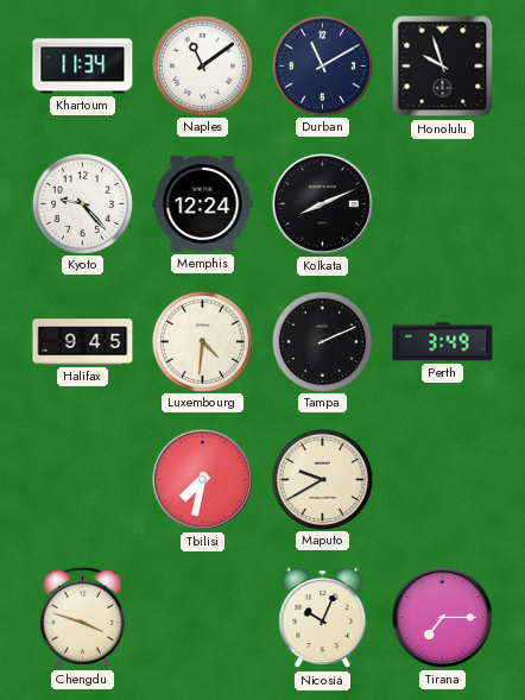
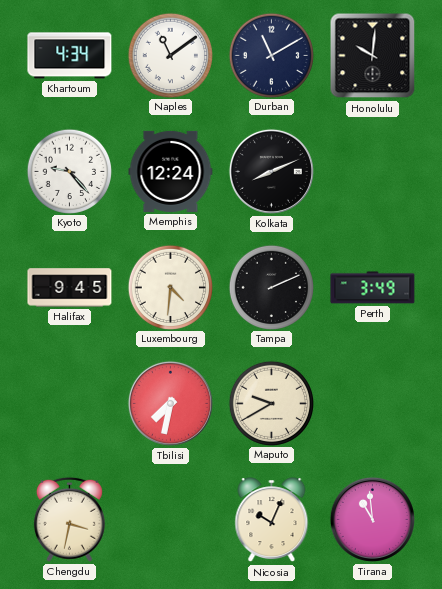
Khartoum: 11:34 -> 4:34
Honolulu: 9:57 -> 10:01
Chengdu: 3:48 -> 3:32
Tirana: 7:15 -> 10:59
